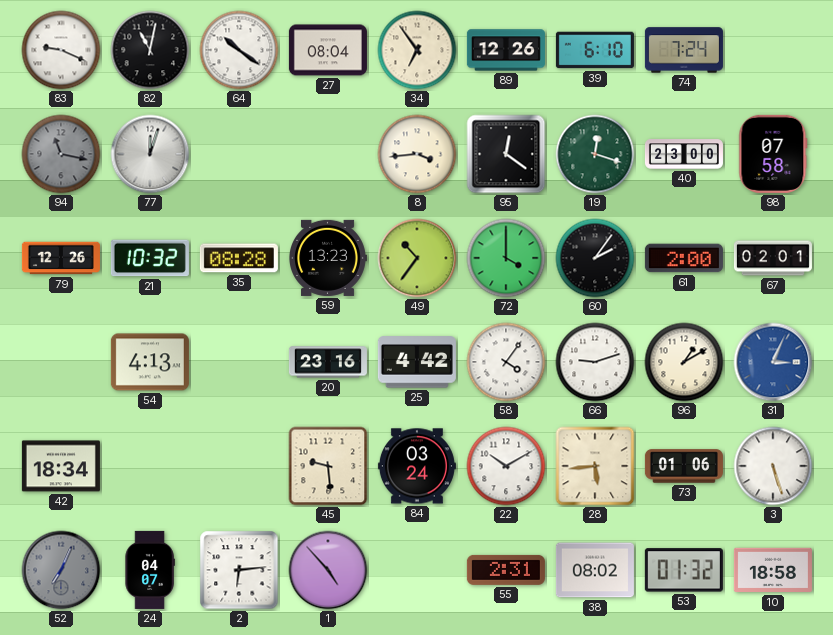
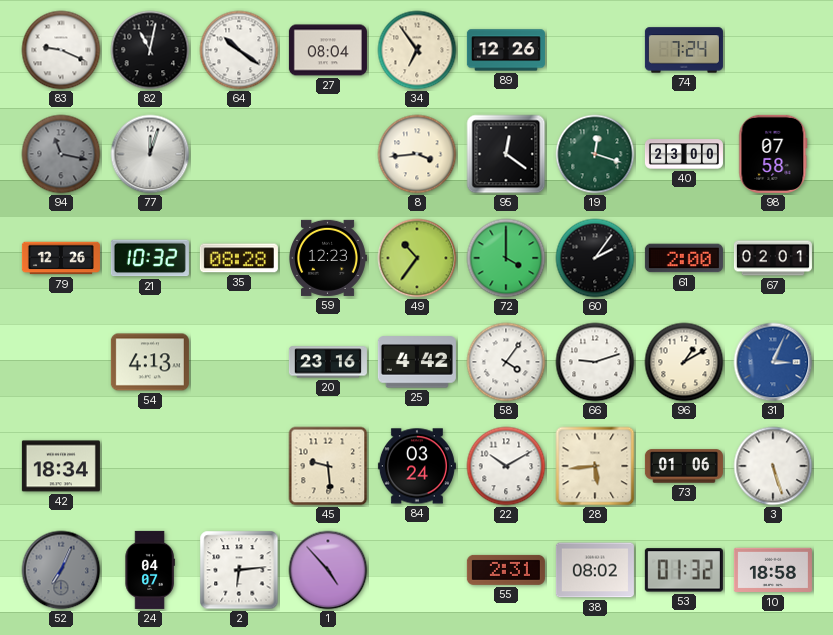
39: 6:10 -> none
59: 13:23 -> 12:23
